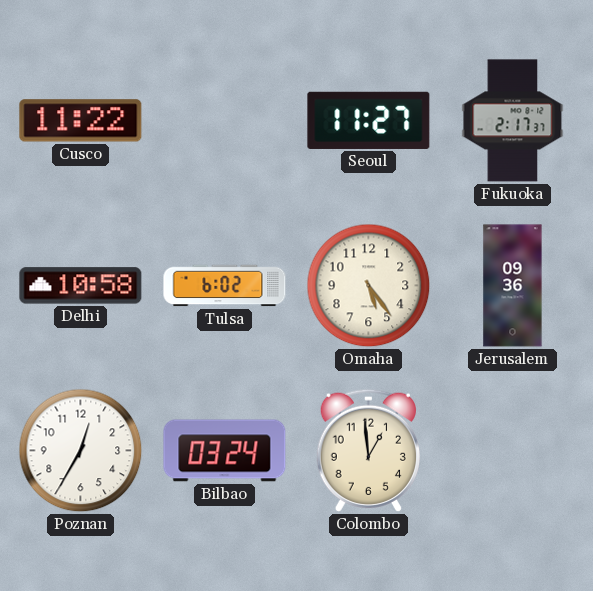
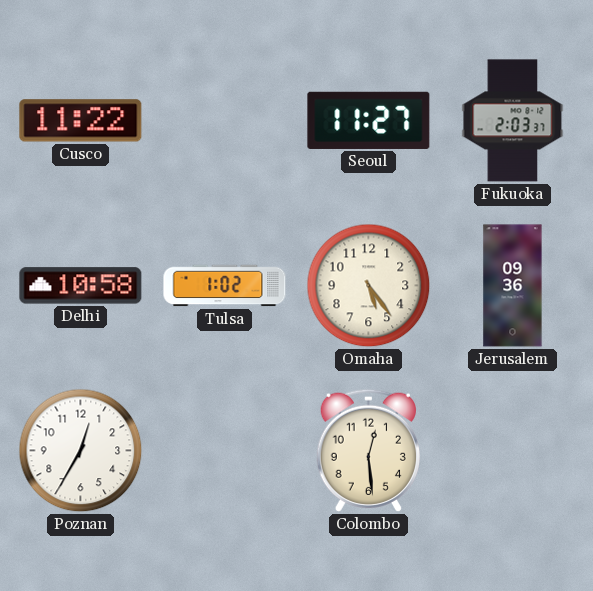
Fukuoka: 2:17 -> 2:03
Tulsa: 6:02 -> 1:02
Bilbao: 03:24 -> none
Colombo: 12:59 -> 12:29
